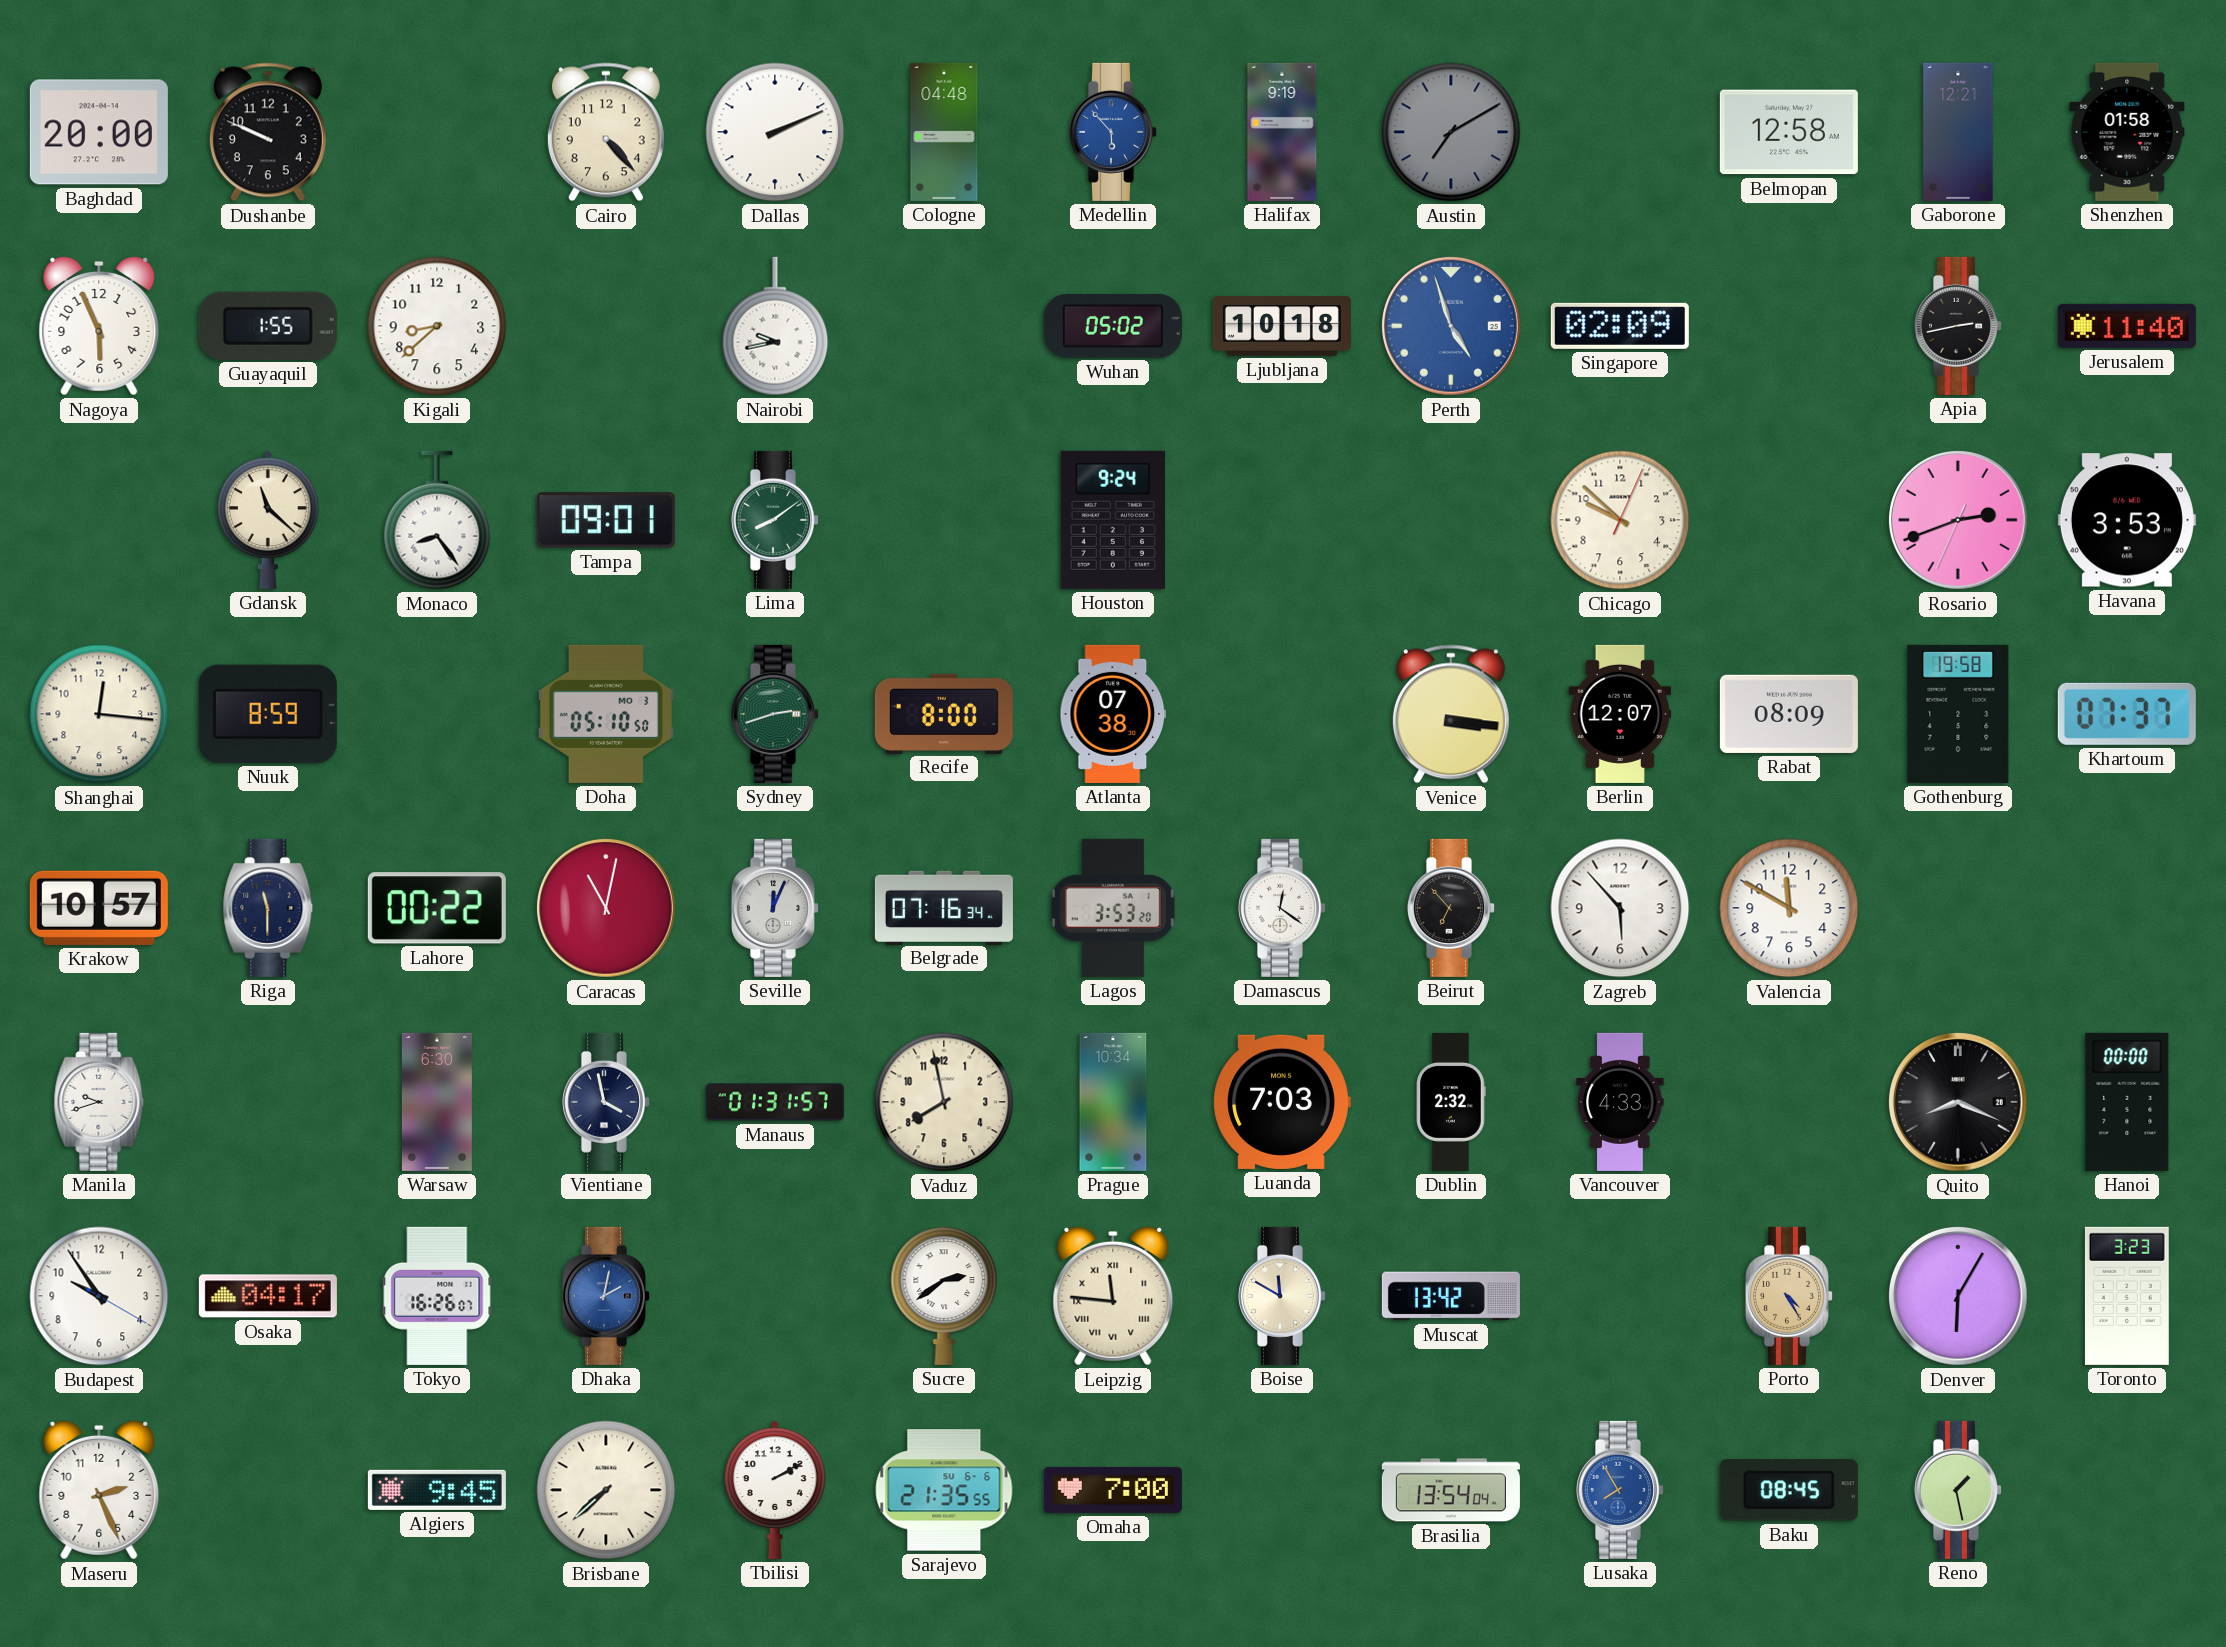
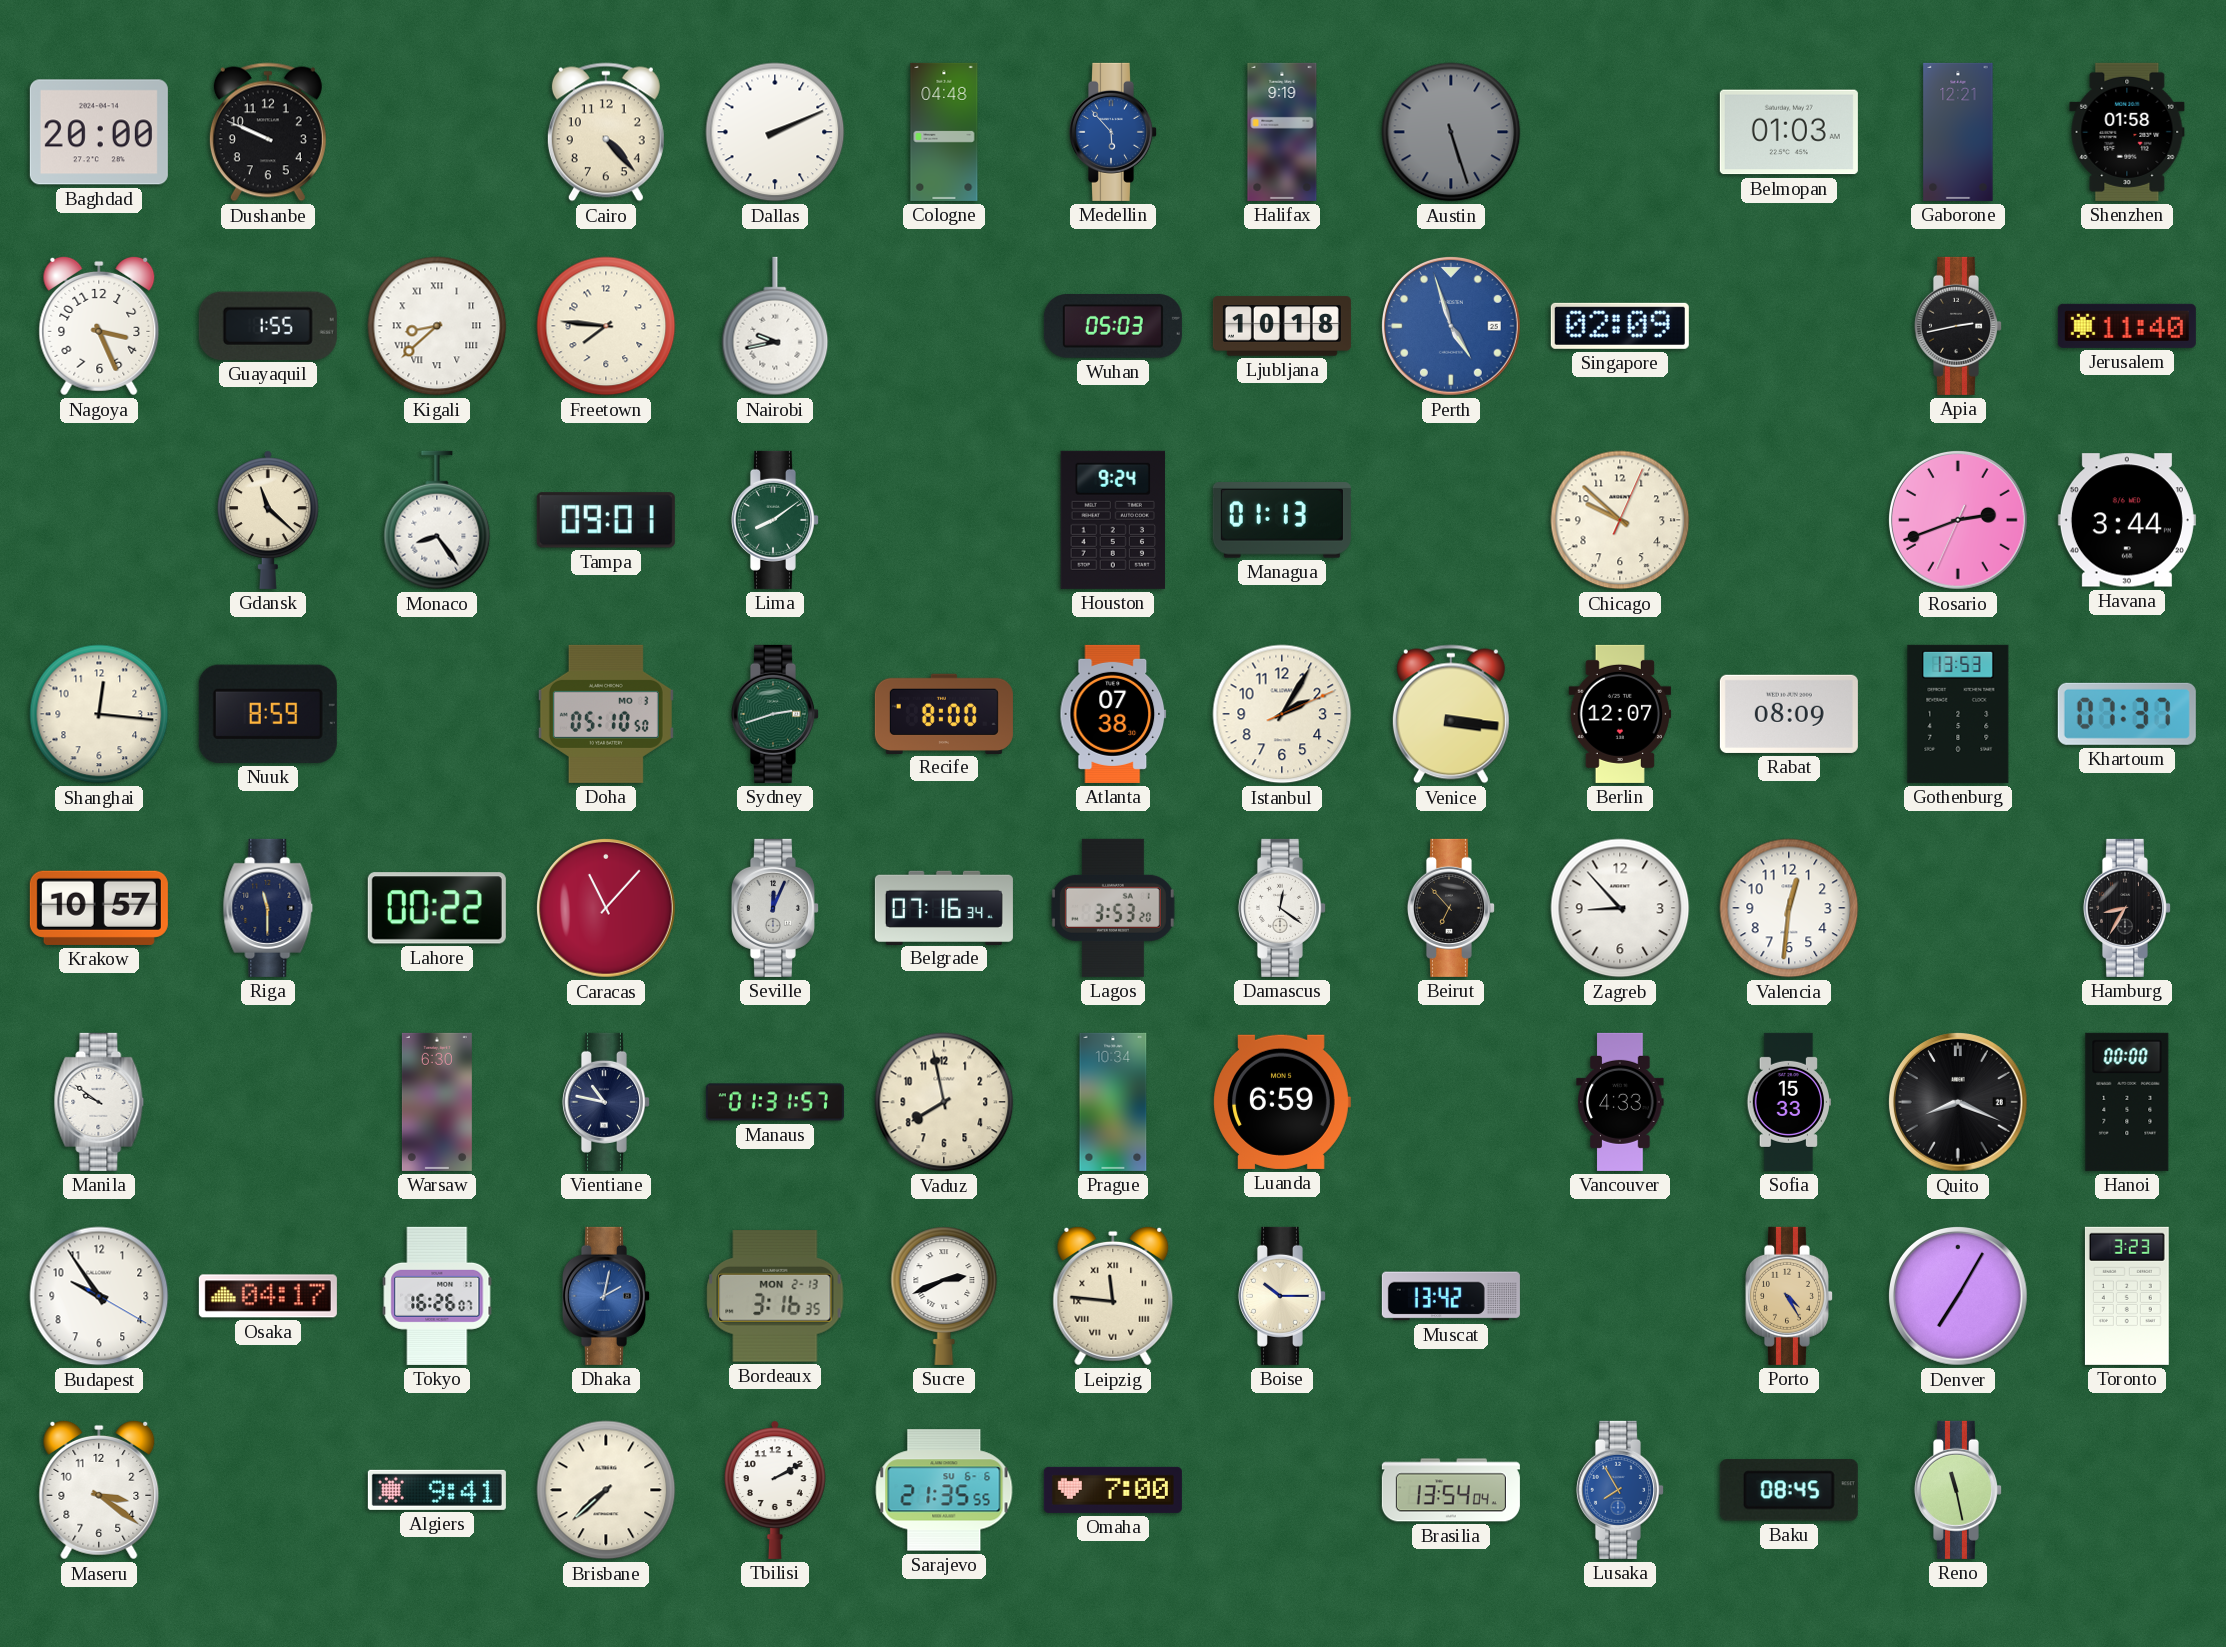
Austin: 7:10 -> 5:27
Belmopan: 12:58 -> 01:03
Nagoya: 5:56 -> 3:26
Kigali numerals: Arabic -> Roman
Freetown: none -> 7:46
Wuhan: 05:02 -> 05:03
Managua: none -> 01:13
Havana: 3:53 -> 3:44
Istanbul: none -> 2:05
Gothenburg: 19:58 -> 13:53
Caracas: 11:02 -> 11:07
Zagreb: 5:53 -> 8:53
Valencia: 11:50 -> 12:31
Hamburg: none -> 8:35
Manila: 9:42 -> 9:51
Vientiane: 3:58 -> 10:47
Luanda: 7:03 -> 6:59
Dublin: 2:32 -> none
Sofia: none -> 15:33
Bordeaux: none -> 3:16
Sucre: 2:39 -> 2:41
Boise: 11:50 -> 10:15
Denver: 6:05 -> 7:05
Maseru: 2:26 -> 3:21
Algiers: 9:45 -> 9:41
Reno: 1:28 -> 11:28
